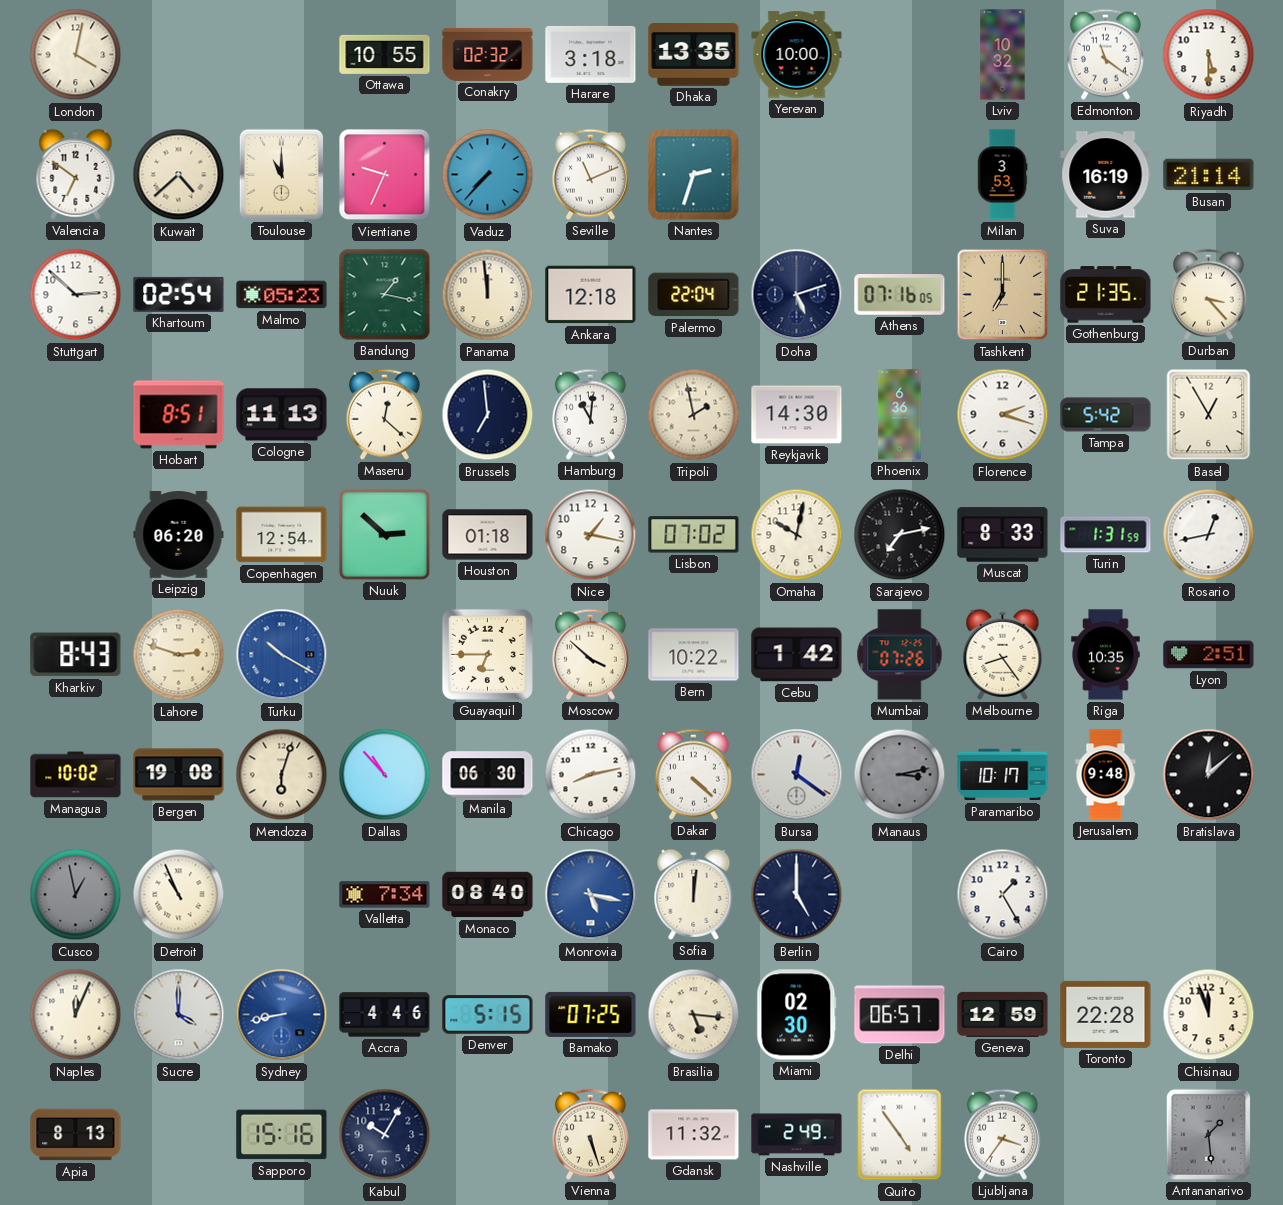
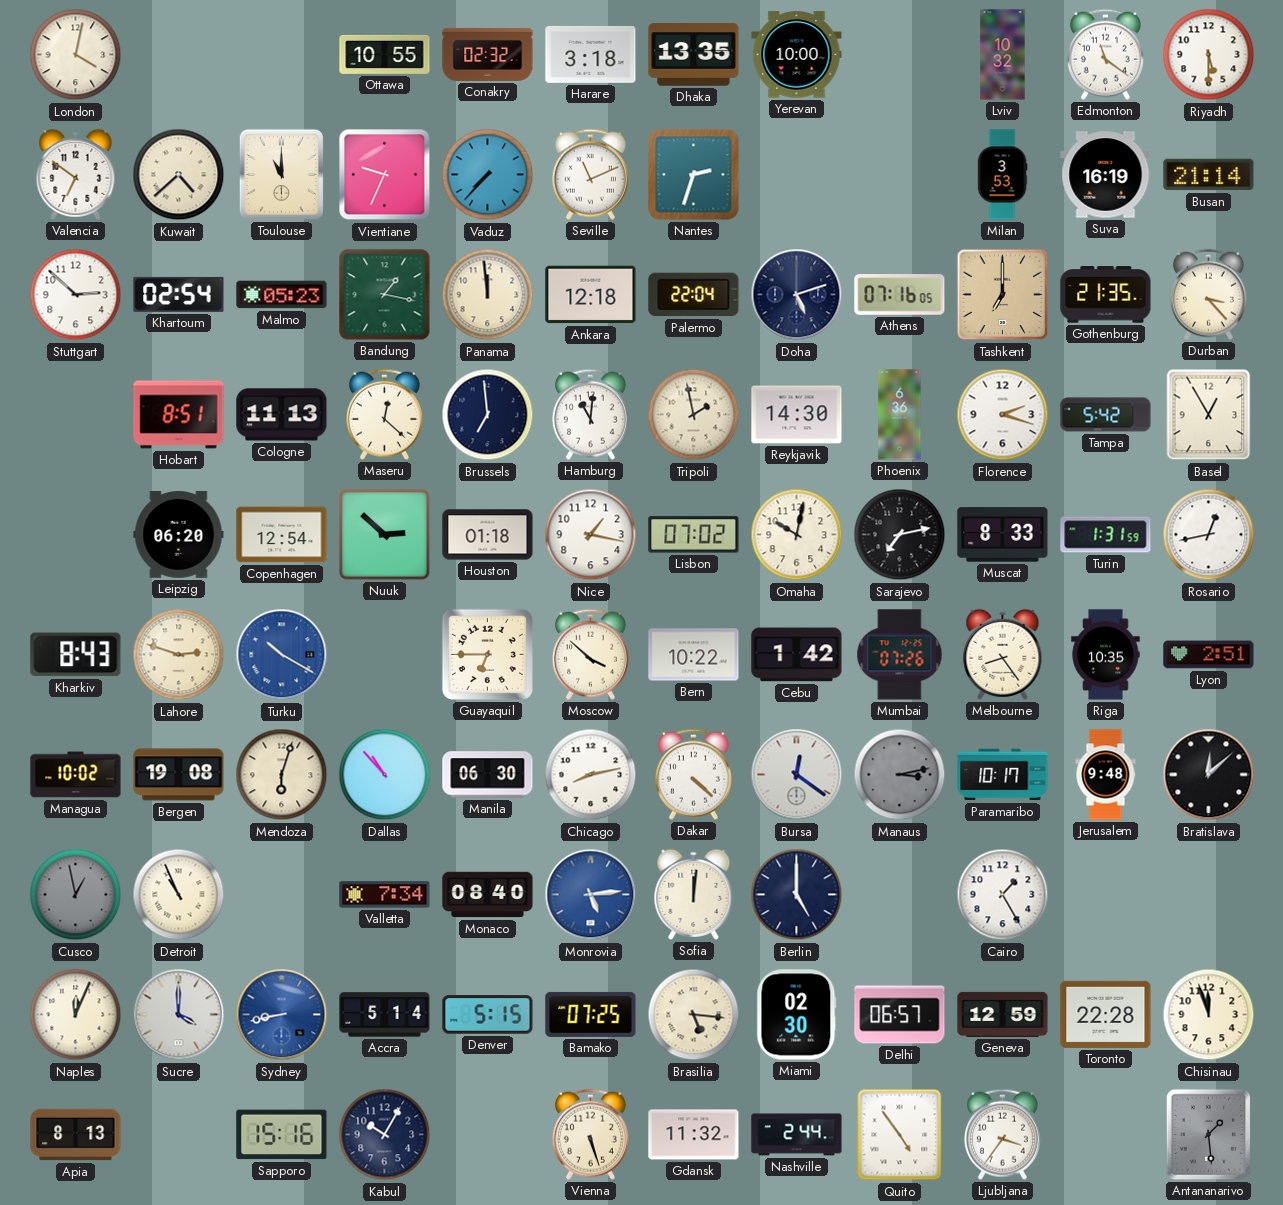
Monrovia: 5:17 -> 5:14
Accra: 4:46 -> 5:14
Nashville: 2:49 -> 2:44
